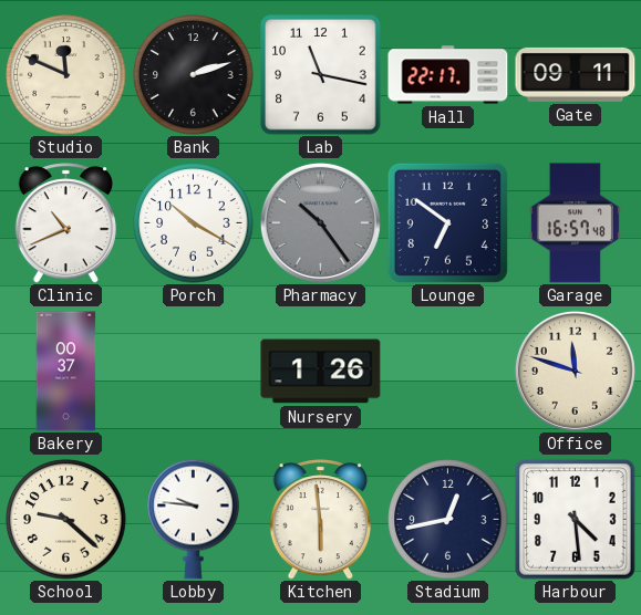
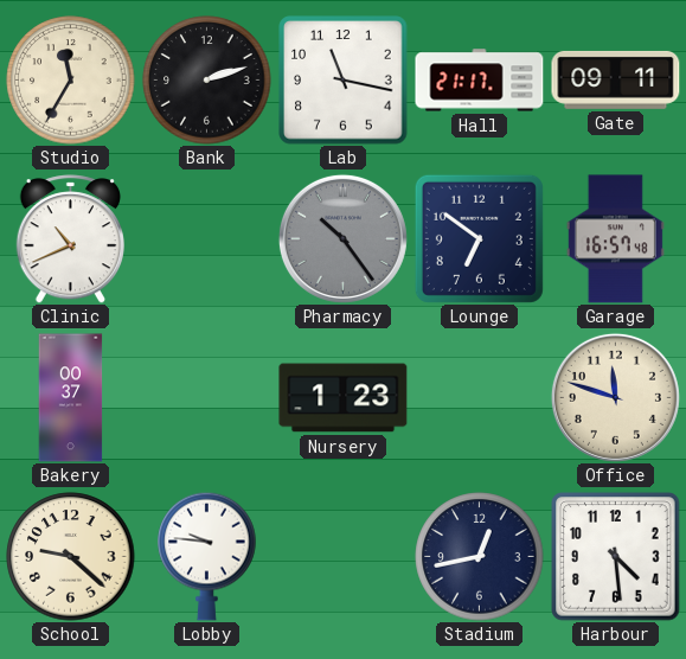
Studio: 11:49 -> 11:35
Hall: 22:17 -> 21:17
Porch: 10:20 -> none
Nursery: 1:26 -> 1:23
Kitchen: 5:59 -> none
